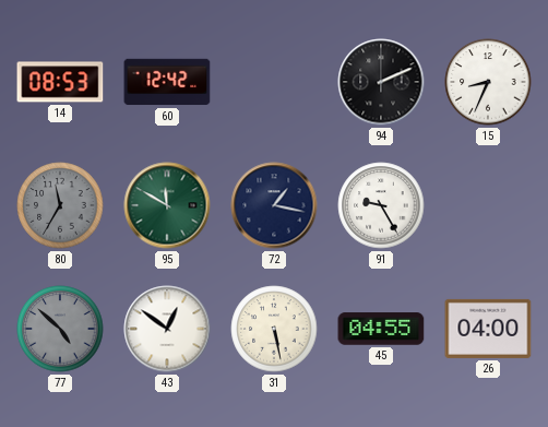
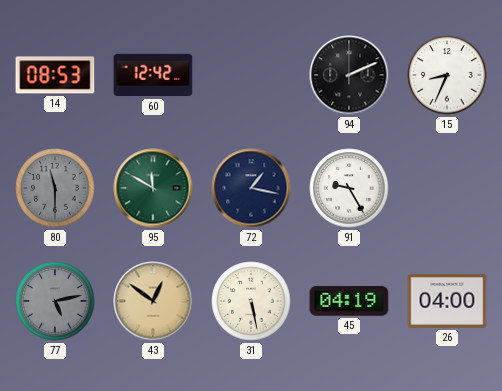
80: 11:35 -> 11:30
77: 4:52 -> 5:13
43 dial: white -> champagne
45: 04:55 -> 04:19
